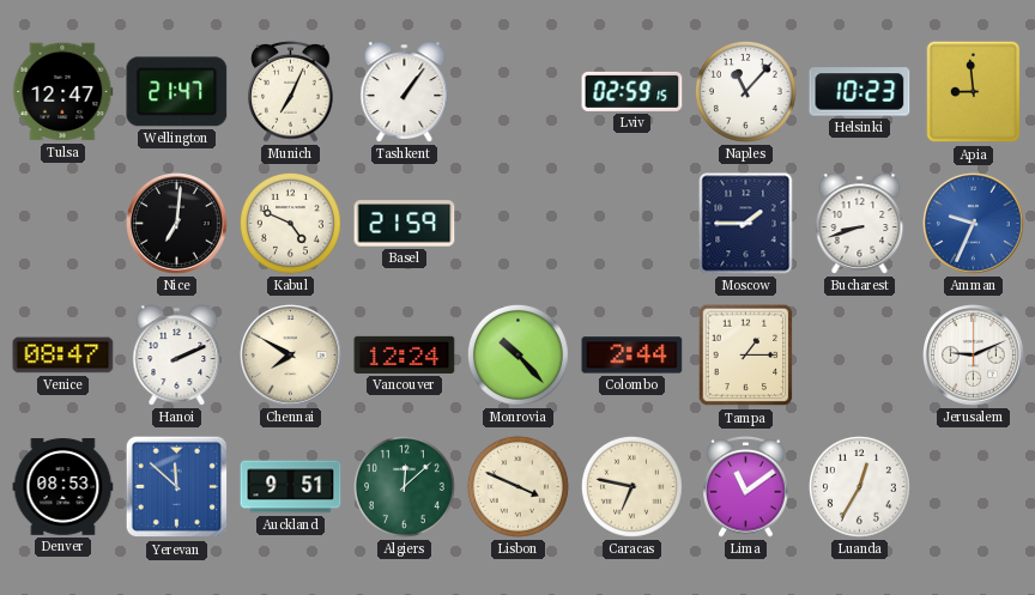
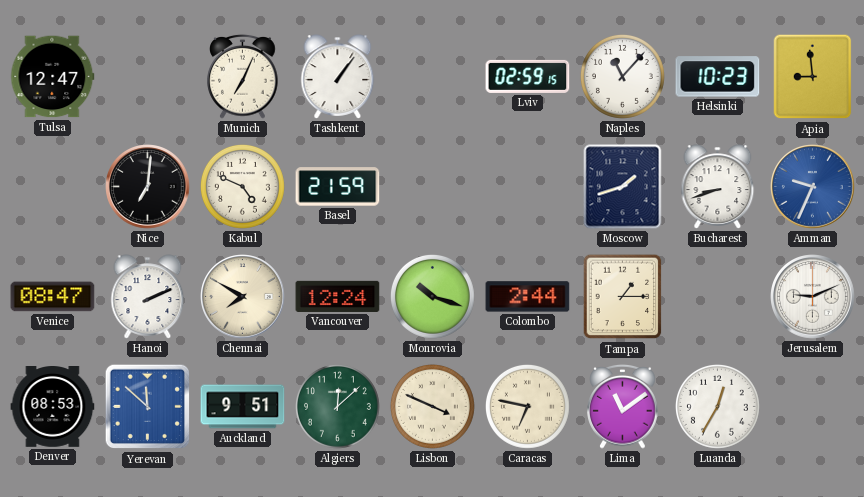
Wellington: 21:47 -> none
Moscow: 1:45 -> 1:42
Monrovia: 10:23 -> 10:18
